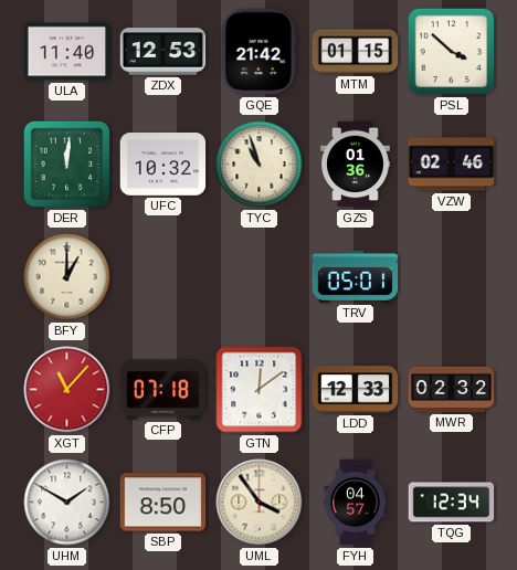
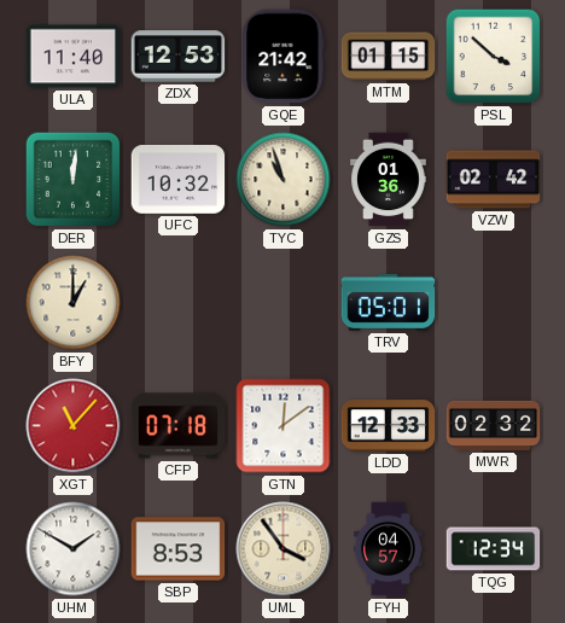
VZW: 02:46 -> 02:42
SBP: 8:50 -> 8:53
